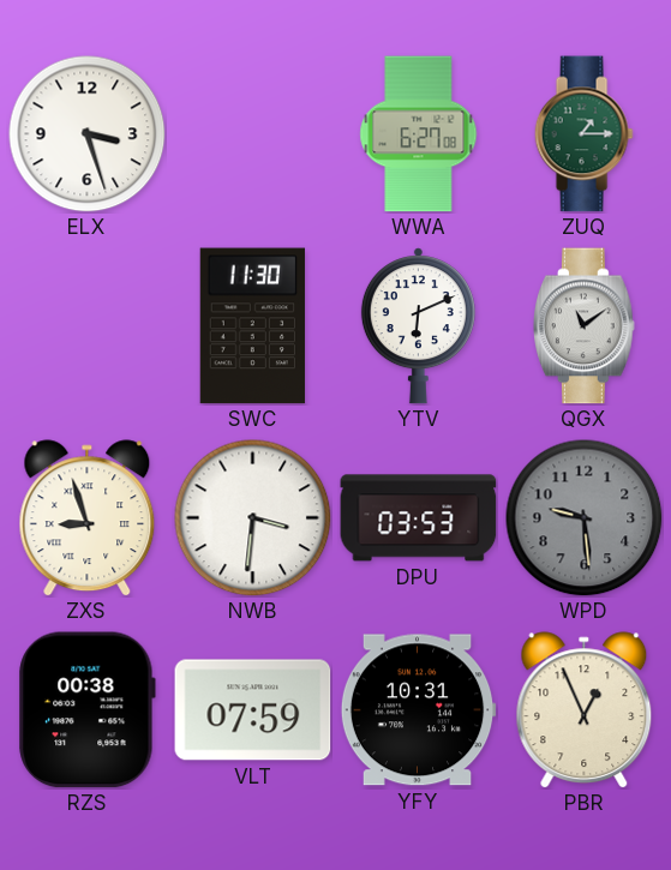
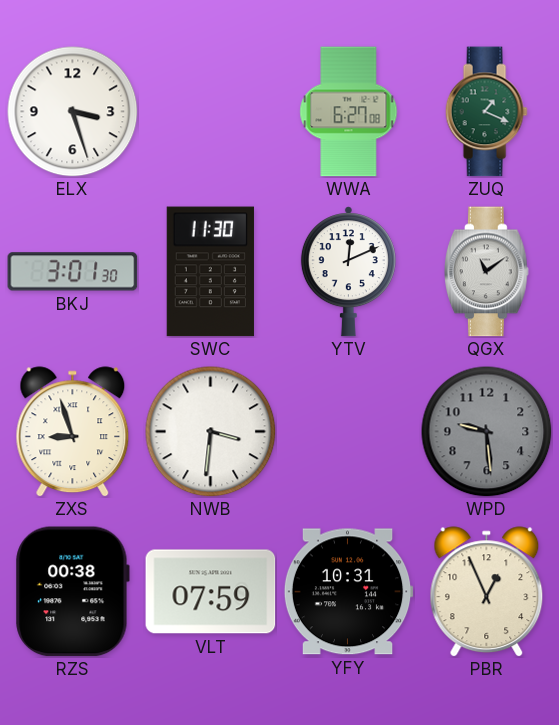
ZUQ: 1:15 -> 1:19
BKJ: none -> 3:01
YTV: 6:11 -> 12:11
DPU: 03:53 -> none
